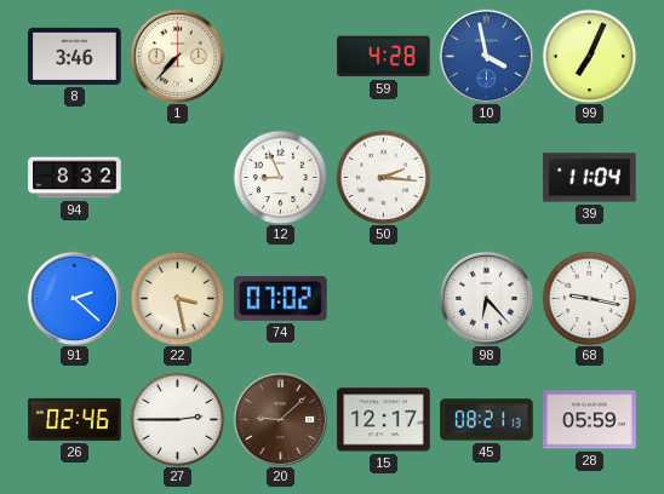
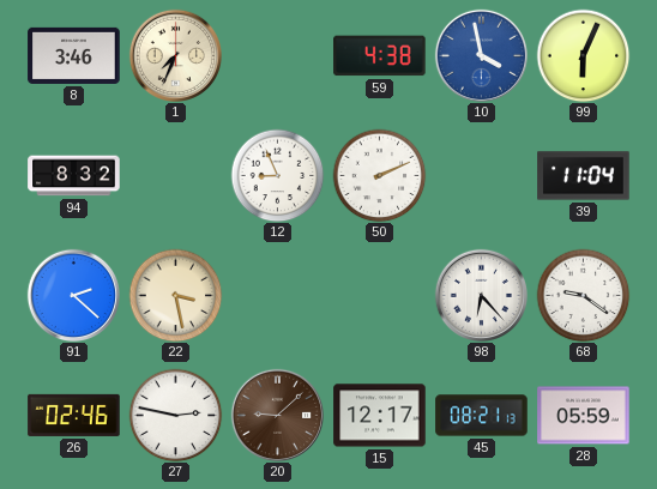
1: 7:37 -> 7:34
59: 4:28 -> 4:38
99: 7:04 -> 6:04
50: 2:16 -> 2:11
74: 07:02 -> none
68: 9:17 -> 9:21
27: 2:45 -> 2:47
